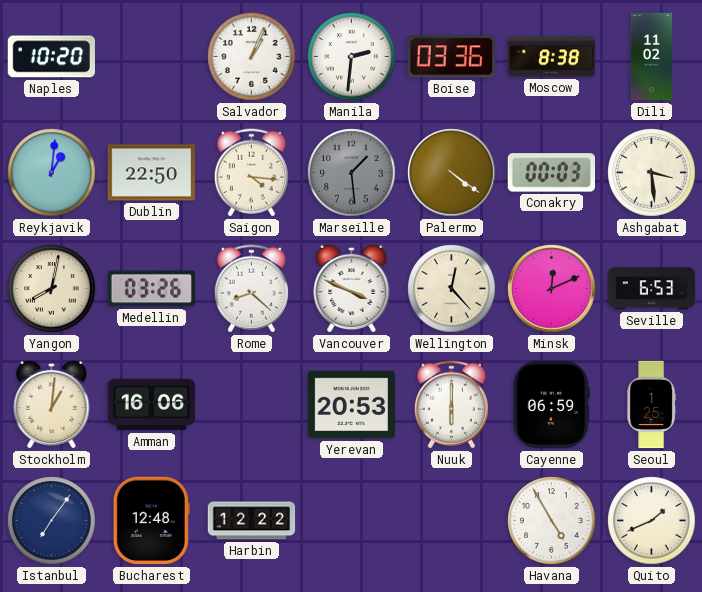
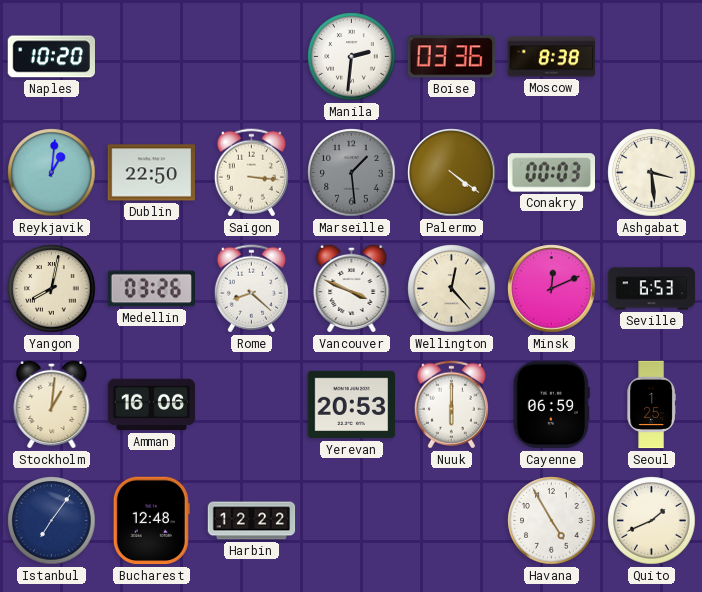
Salvador: 1:04 -> none
Dili: 11:02 -> none
Saigon: 4:16 -> 3:16
